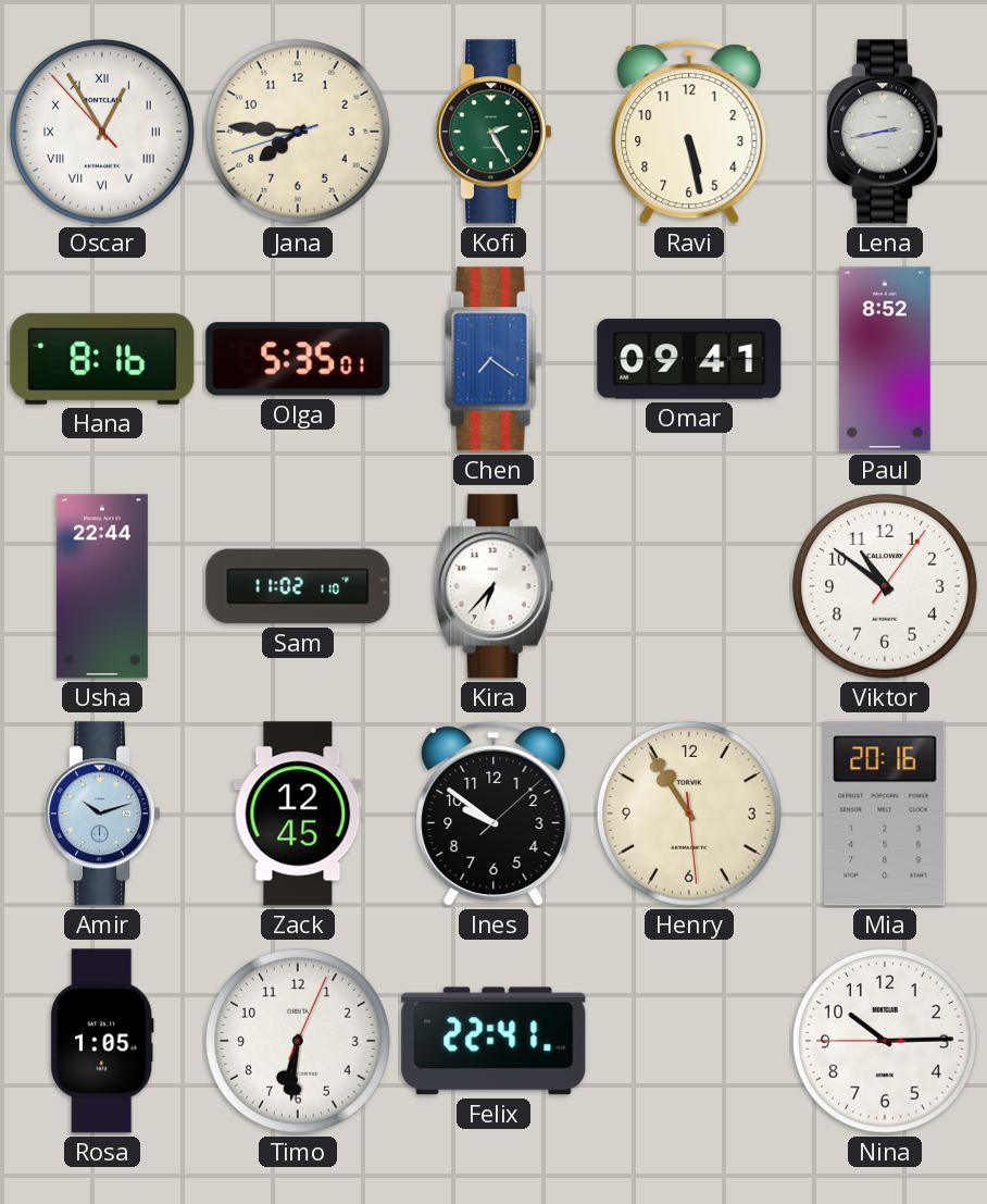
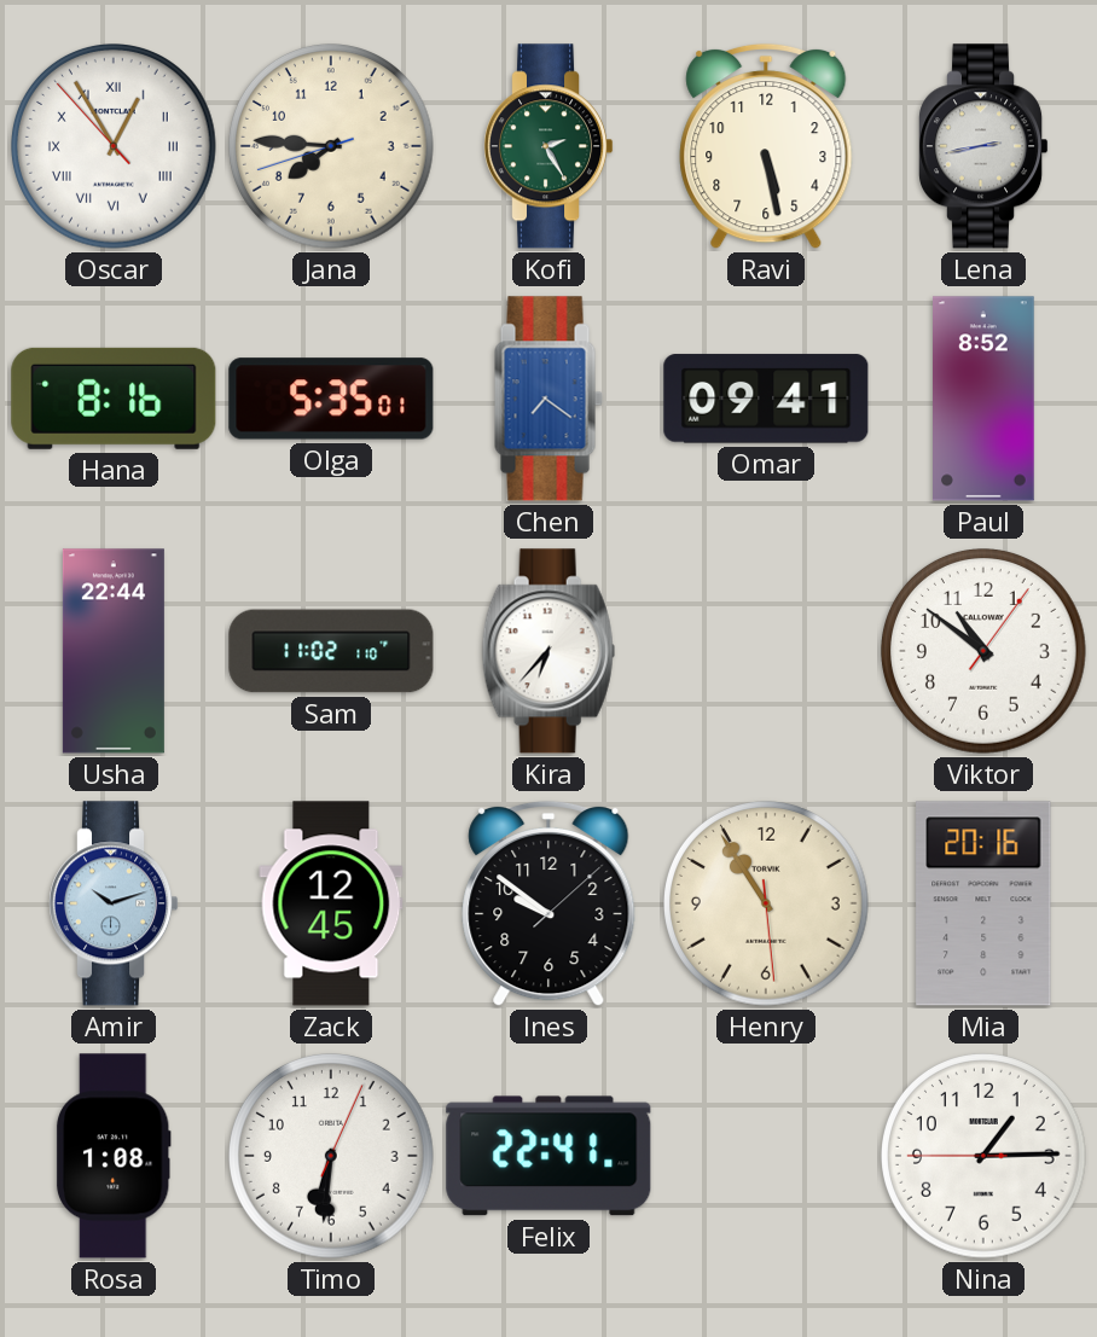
Rosa: 1:05 -> 1:08
Nina: 10:14 -> 1:14
